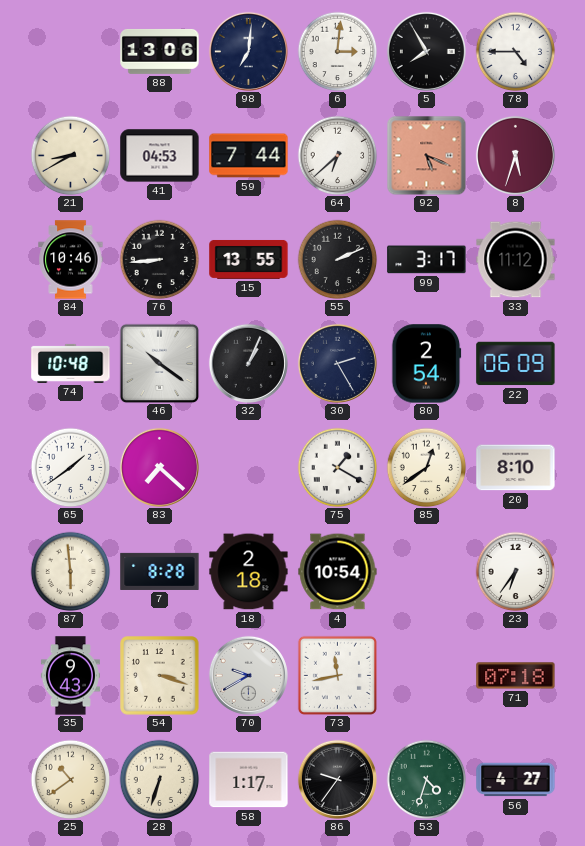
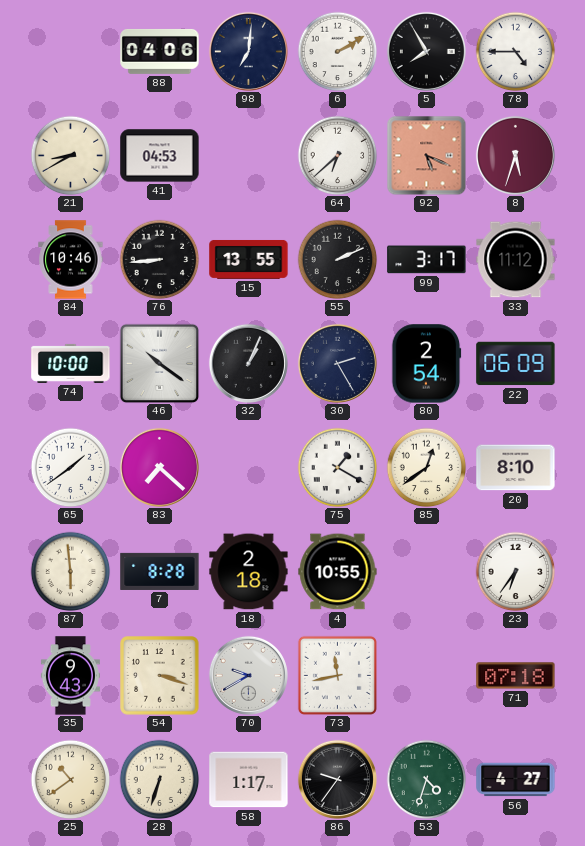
88: 13:06 -> 04:06
6: 3:01 -> 2:10
59: 7:44 -> none
74: 10:48 -> 10:00
4: 10:54 -> 10:55
